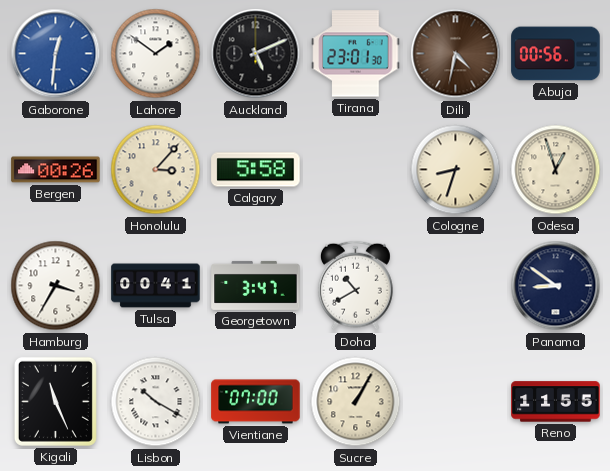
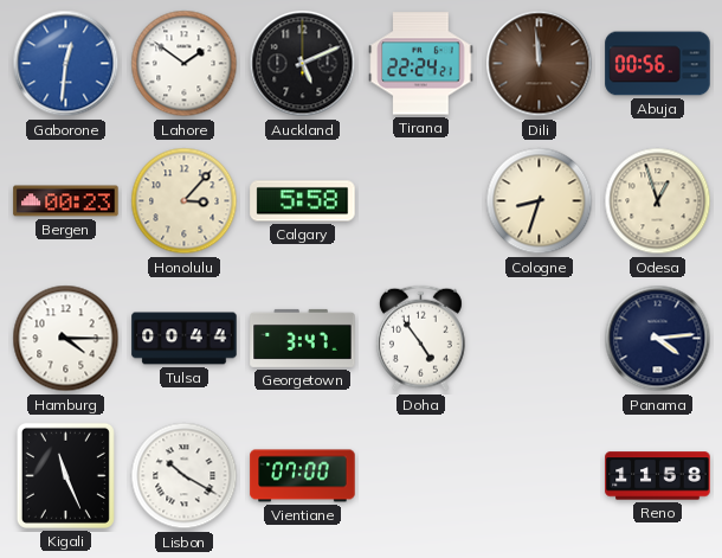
Tirana: 23:01 -> 22:24
Dili: 4:32 -> 11:59
Bergen: 00:26 -> 00:23
Hamburg: 3:35 -> 4:15
Tulsa: 00:41 -> 00:44
Doha: 10:40 -> 4:54
Panama: 8:51 -> 4:14
Sucre: 1:05 -> none
Reno: 11:55 -> 11:58
